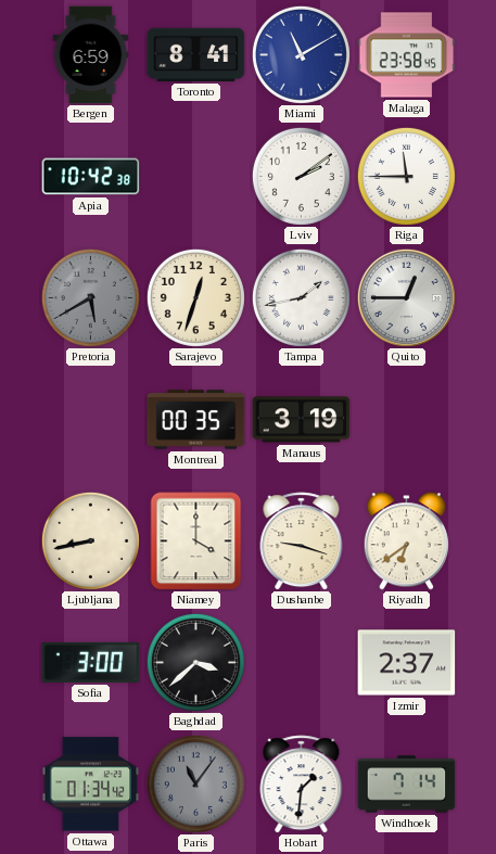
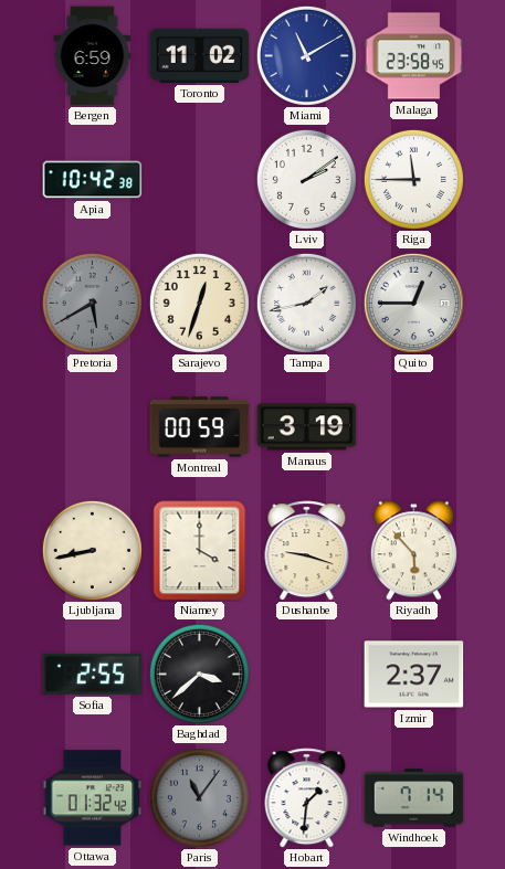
Toronto: 8:41 -> 11:02
Montreal: 00:35 -> 00:59
Riyadh: 6:39 -> 5:53
Sofia: 3:00 -> 2:55
Ottawa: 01:34 -> 01:32
